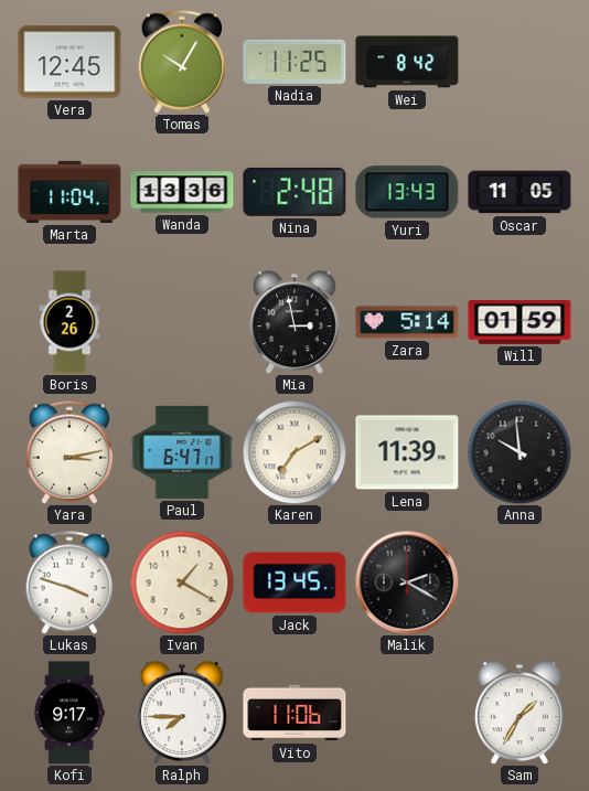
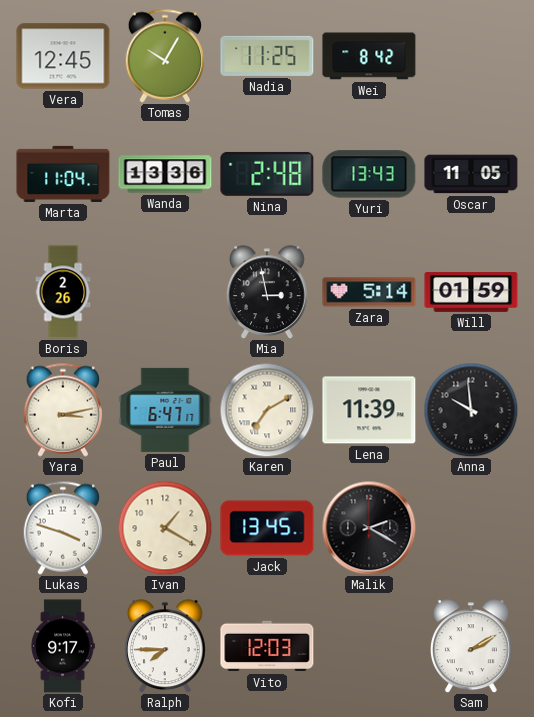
Vito: 11:06 -> 12:03
Sam: 1:35 -> 2:10
